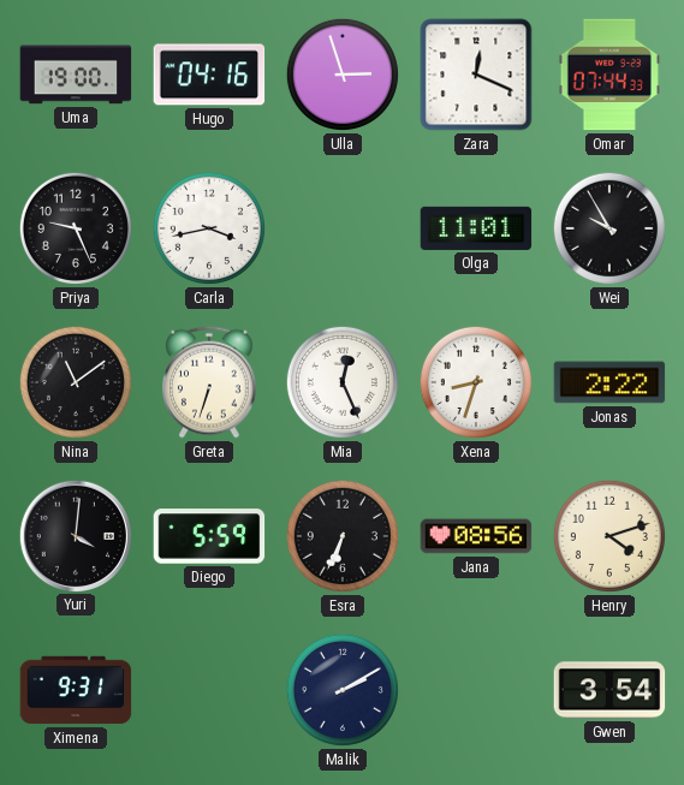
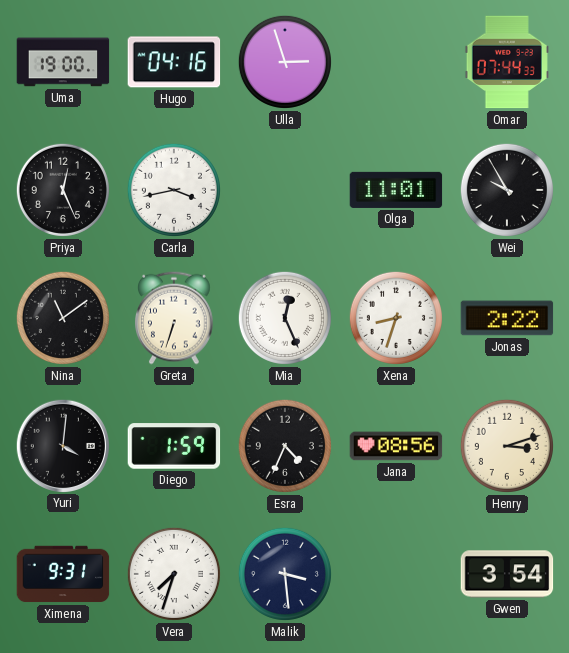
Zara: 12:19 -> none
Priya: 9:26 -> 12:26
Diego: 5:59 -> 1:59
Esra: 6:34 -> 4:34
Henry: 4:12 -> 3:12
Vera: none -> 7:33
Malik: 2:10 -> 3:29
